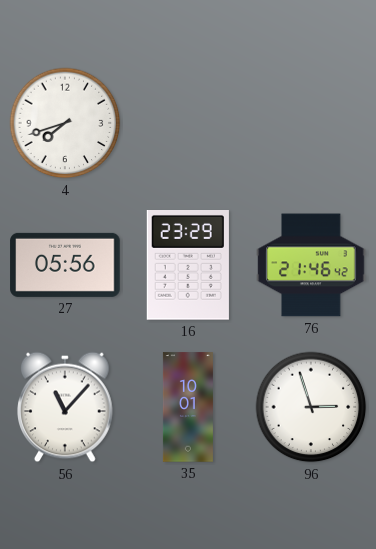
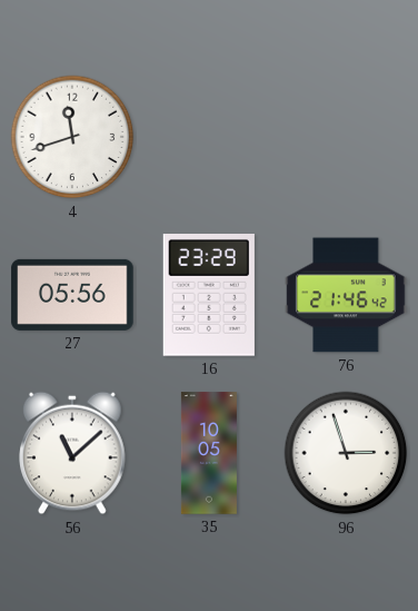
4: 7:42 -> 11:42
56: 11:07 -> 11:08
35: 10:01 -> 10:05
